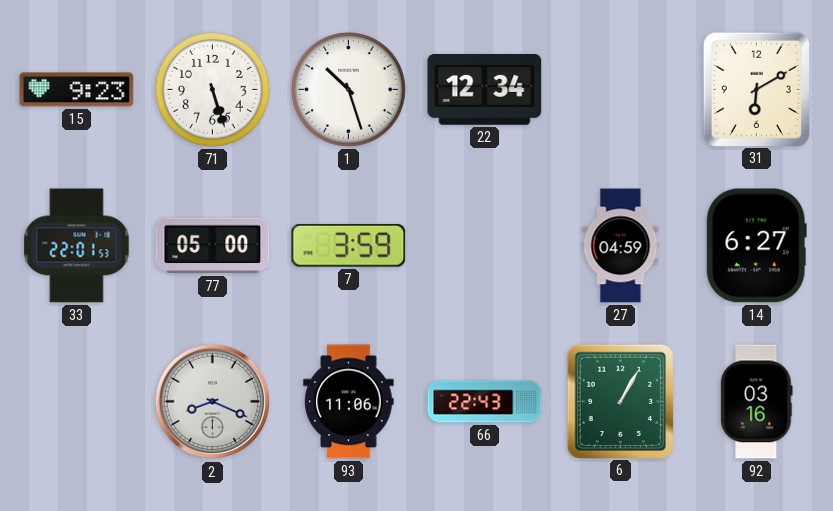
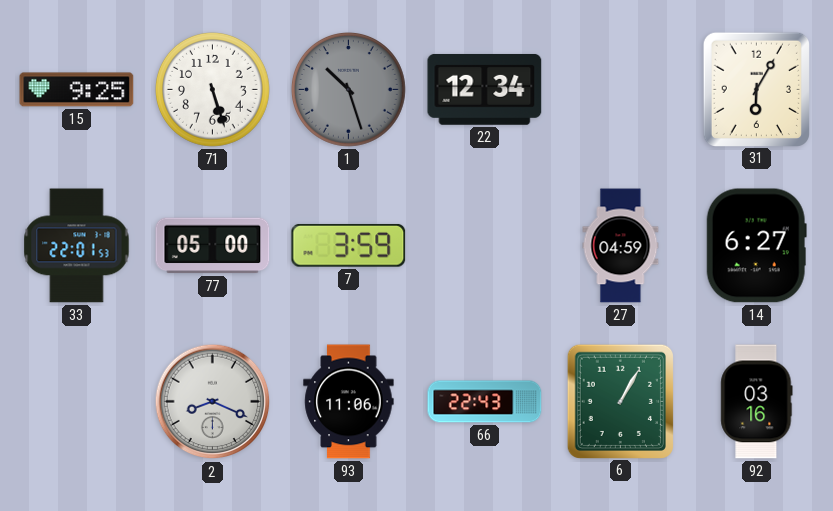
15: 9:23 -> 9:25
1 dial: white -> grey
31: 6:10 -> 6:05
